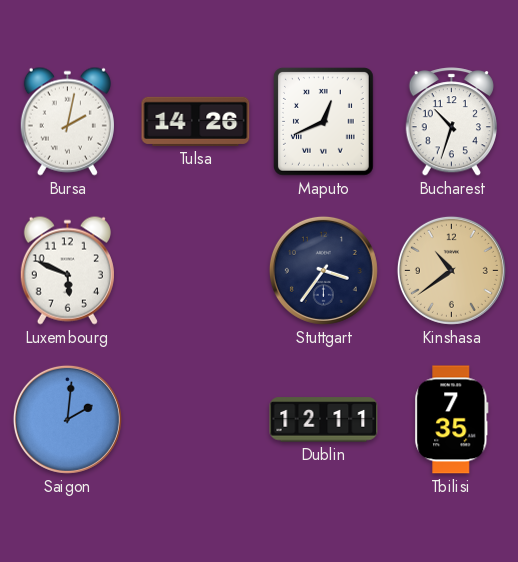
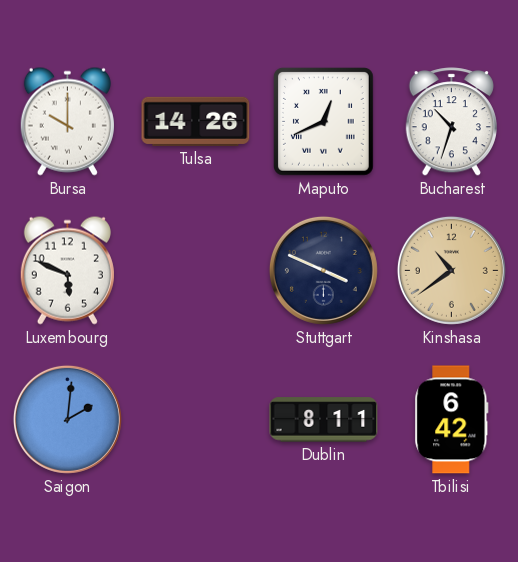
Bursa: 2:02 -> 10:00
Stuttgart: 3:36 -> 3:49
Dublin: 12:11 -> 8:11
Tbilisi: 7:35 -> 6:42
